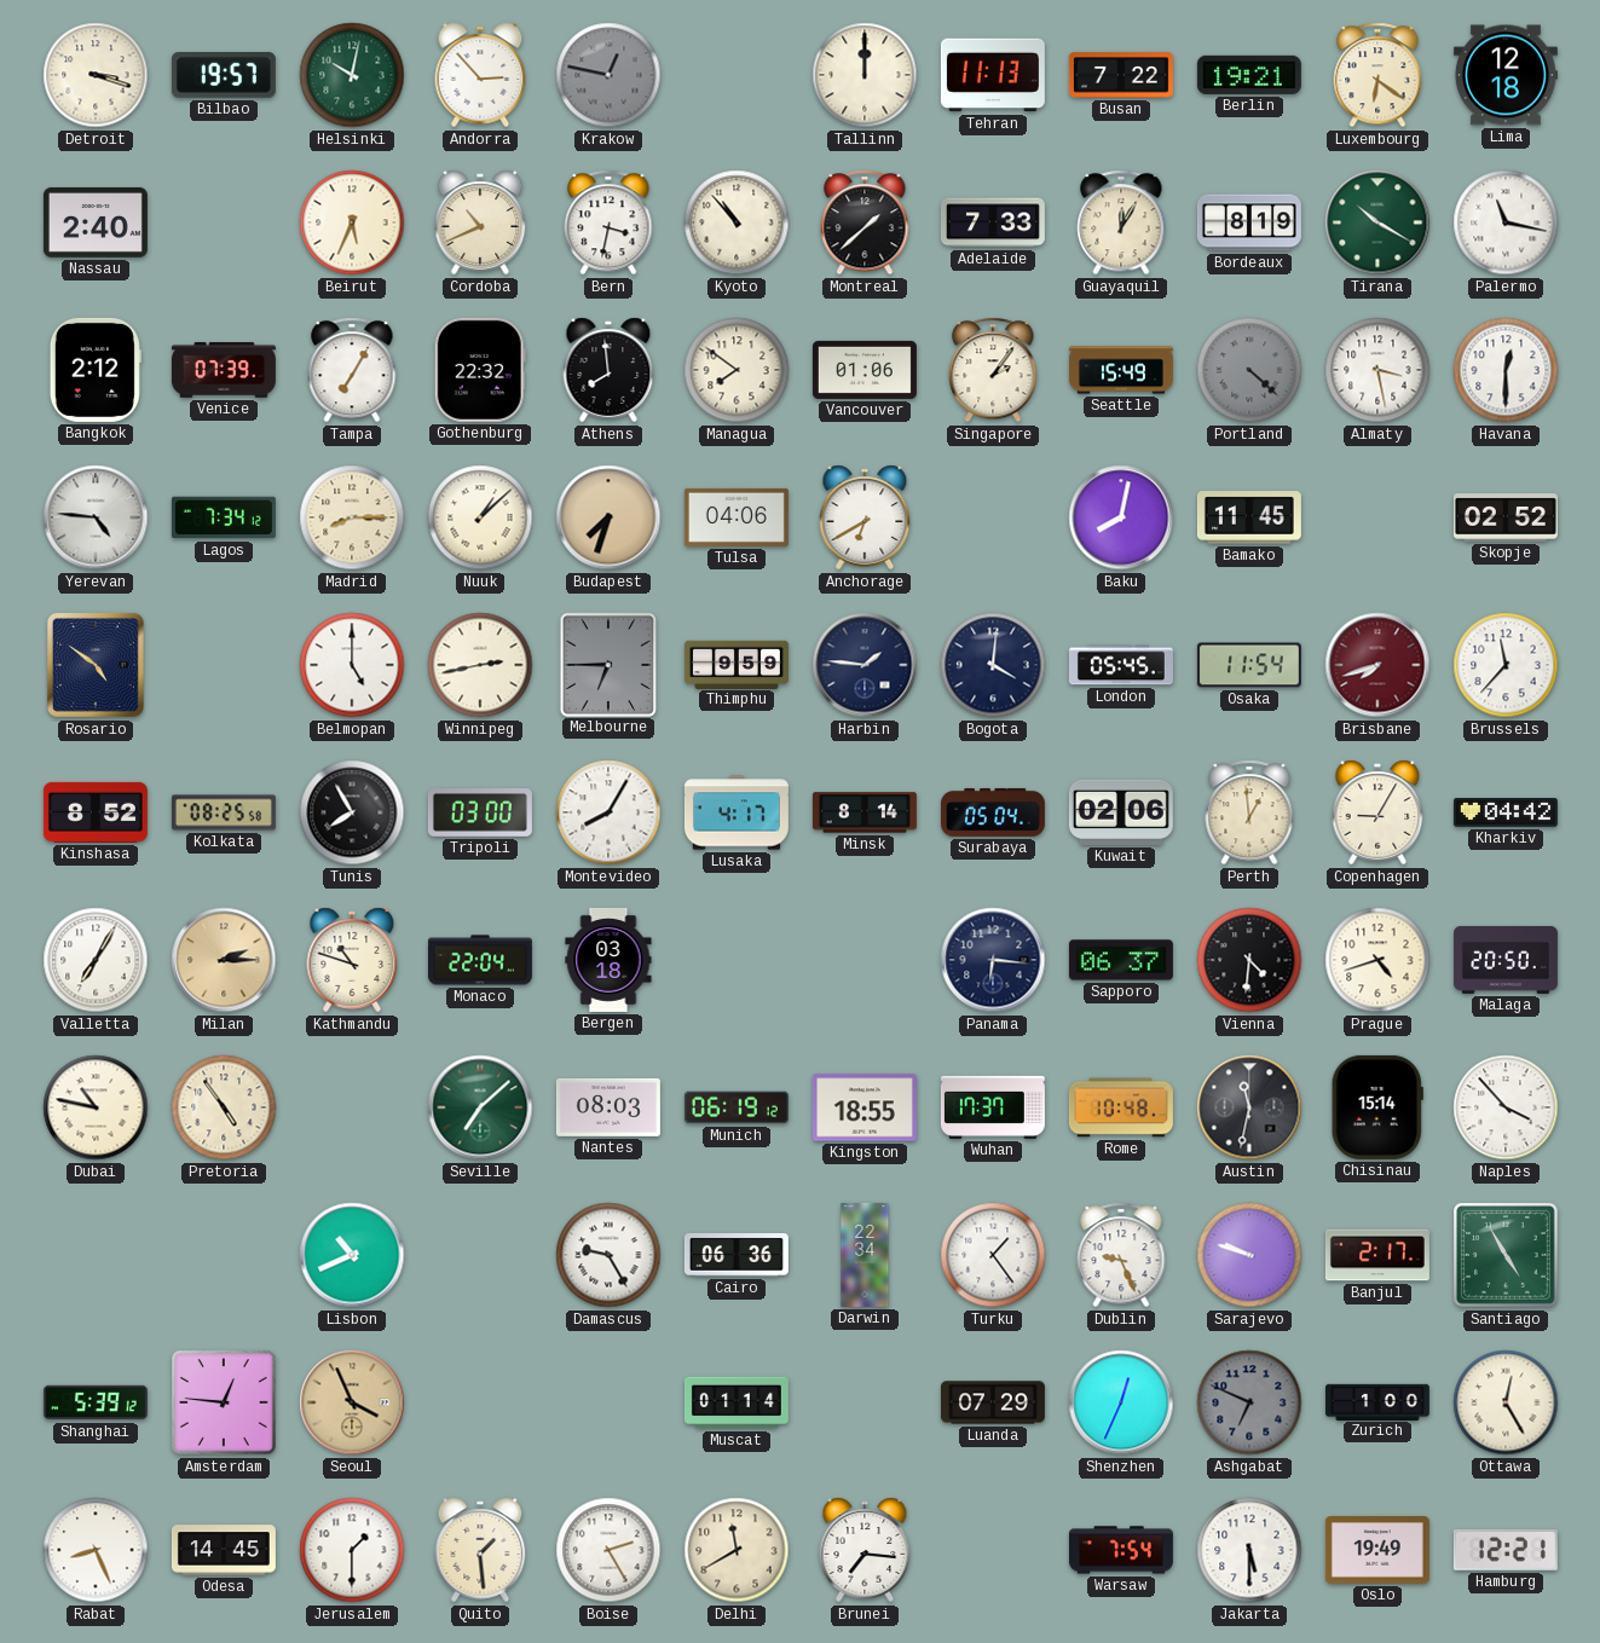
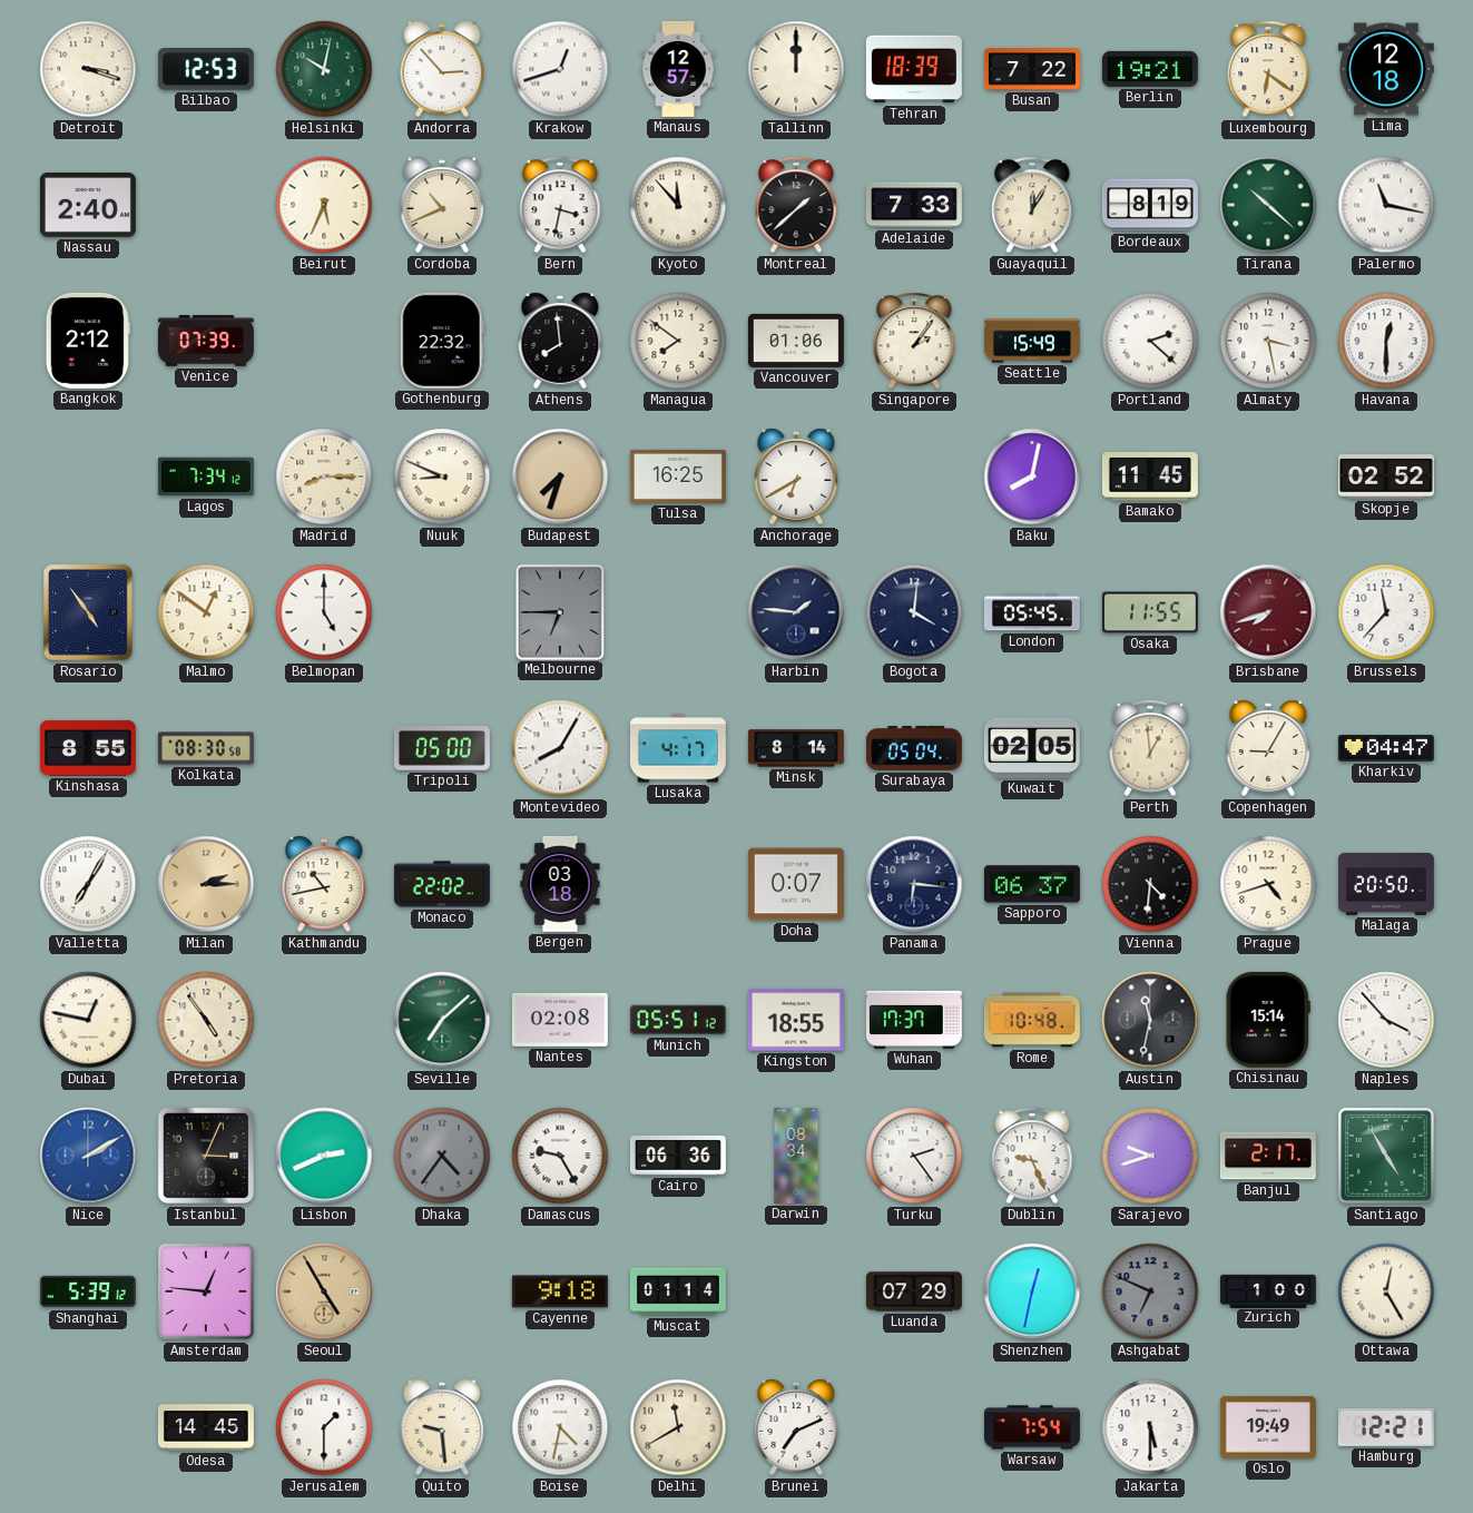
Bilbao: 19:57 -> 12:53
Krakow: 12:47 -> 12:42
Krakow dial: grey -> white
Manaus: none -> 12:57
Tehran: 11:13 -> 18:39
Kyoto: 10:53 -> 11:53
Tirana: 10:20 -> 10:22
Tampa: 7:05 -> none
Portland: 4:22 -> 2:22
Portland dial: grey -> white
Yerevan: 4:46 -> none
Nuuk: 1:08 -> 8:49
Tulsa: 04:06 -> 16:25
Rosario: 4:51 -> 4:54
Malmo: none -> 12:51
Winnipeg: 2:43 -> none
Thimphu: 9:59 -> none
Osaka: 11:54 -> 11:55
Kinshasa: 8:52 -> 8:55
Kolkata: 08:25 -> 08:30
Tunis: 7:55 -> none
Tripoli: 03:00 -> 05:00
Kuwait: 02:06 -> 02:05
Kharkiv: 04:42 -> 04:47
Kathmandu: 10:48 -> 10:43
Monaco: 22:04 -> 22:02
Doha: none -> 0:07
Dubai: 10:47 -> 12:47
Nantes: 08:03 -> 02:08
Munich: 06:19 -> 05:51
Nice: none -> 2:10
Istanbul: none -> 3:04
Lisbon: 10:41 -> 2:41
Dhaka: none -> 4:36
Darwin: 22:34 -> 08:34
Turku: 1:24 -> 2:24
Sarajevo: 9:48 -> 9:42
Seoul: 3:56 -> 4:55
Cayenne: none -> 9:18
Shenzhen: 12:34 -> 12:32
Rabat: 8:26 -> none
Quito: 1:29 -> 9:29
Boise: 2:25 -> 4:32
Brunei: 7:16 -> 7:11
